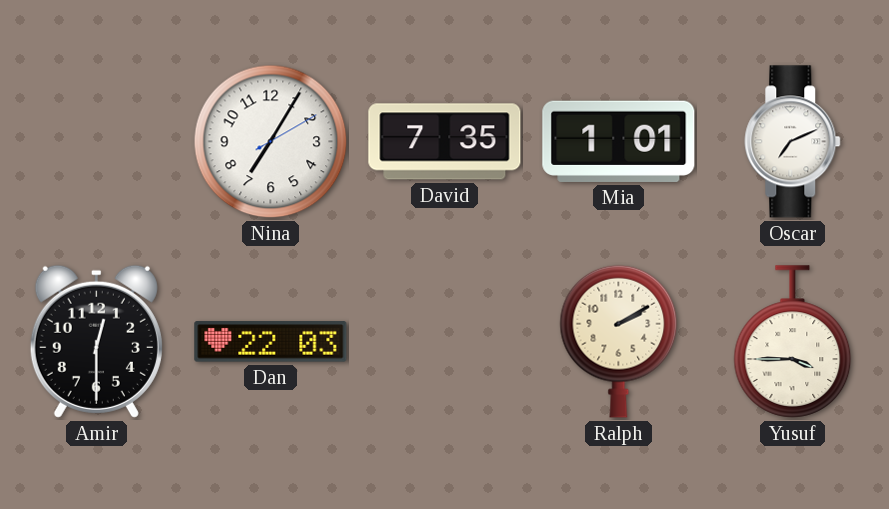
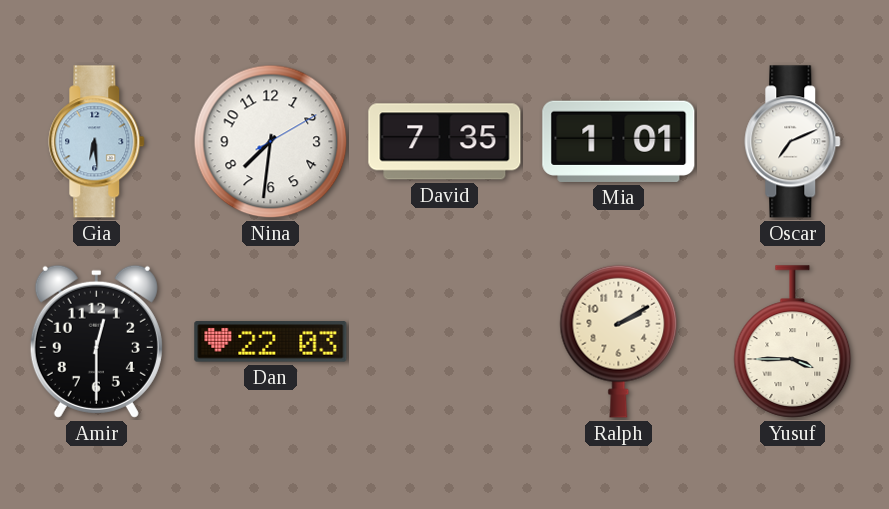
Gia: none -> 6:29
Nina: 7:05 -> 7:31
